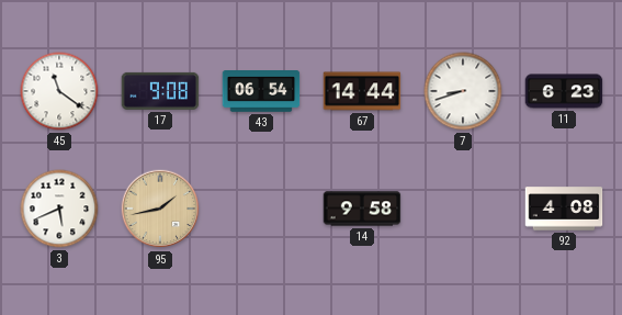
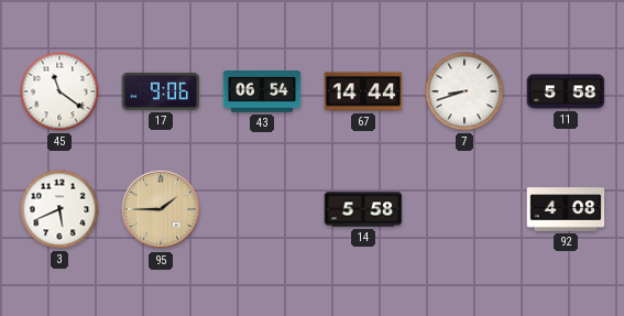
17: 9:08 -> 9:06
11: 6:23 -> 5:58
95: 1:43 -> 1:45
14: 9:58 -> 5:58
